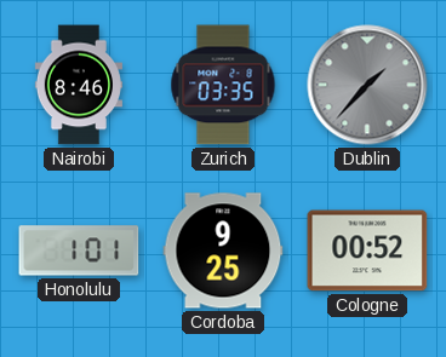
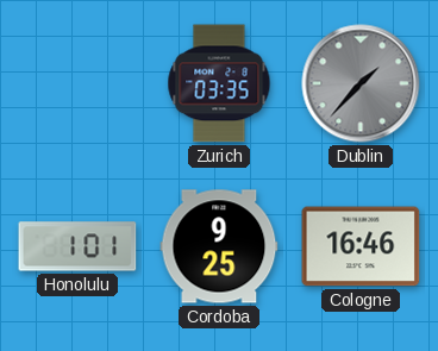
Nairobi: 8:46 -> none
Cologne: 00:52 -> 16:46
